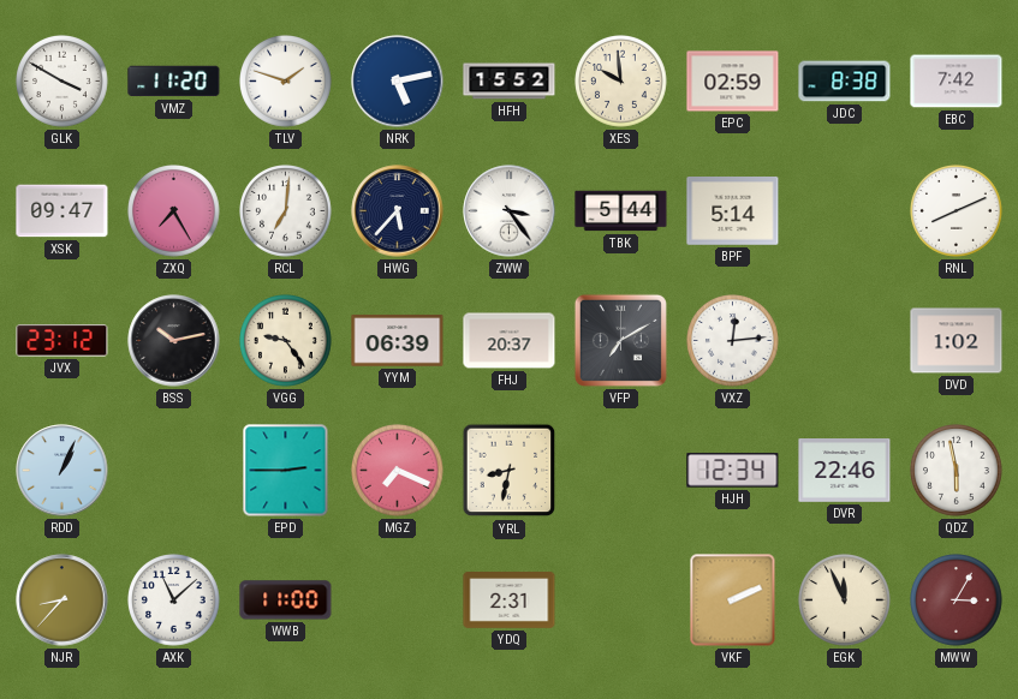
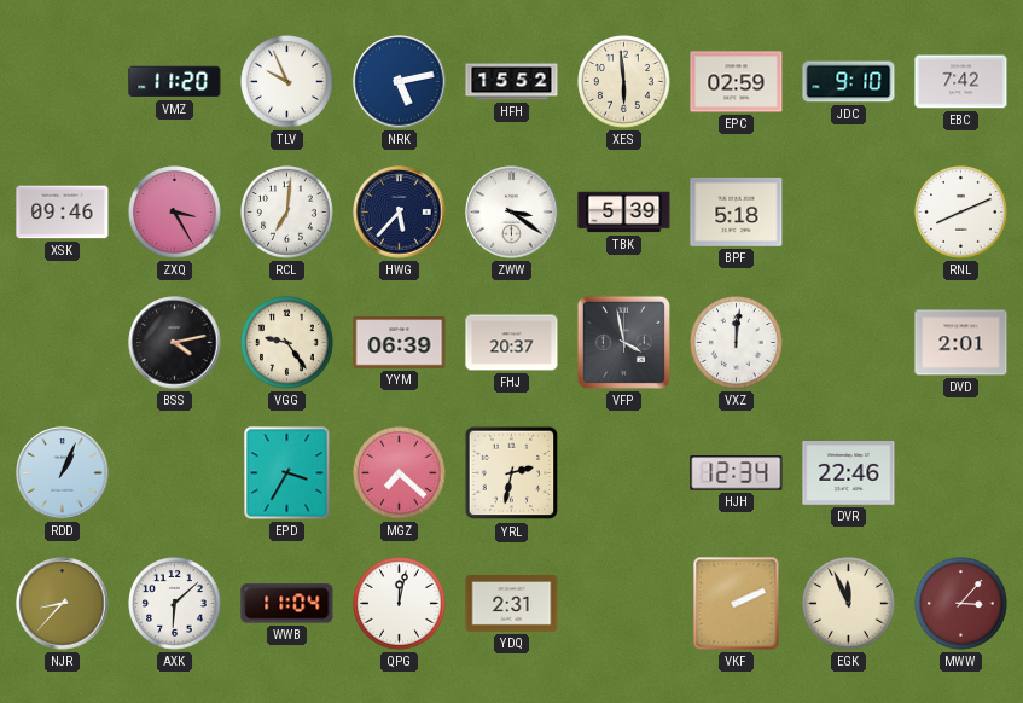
GLK: 3:50 -> none
TLV: 1:48 -> 9:56
XES: 9:59 -> 5:59
JDC: 8:38 -> 9:10
XSK: 09:47 -> 09:46
ZXQ: 7:25 -> 3:25
ZWW: 3:24 -> 3:21
TBK: 5:44 -> 5:39
BPF: 5:14 -> 5:18
JVX: 23:12 -> none
BSS: 10:13 -> 4:13
VFP: 7:10 -> 3:58
VXZ: 12:14 -> 12:01
DVD: 1:02 -> 2:01
EPD: 2:45 -> 3:35
MGZ: 7:19 -> 7:22
YRL: 8:32 -> 2:32
QDZ: 5:58 -> none
AXK: 11:08 -> 6:08
WWB: 11:00 -> 11:04
QPG: none -> 12:02
MWW: 3:05 -> 3:07
